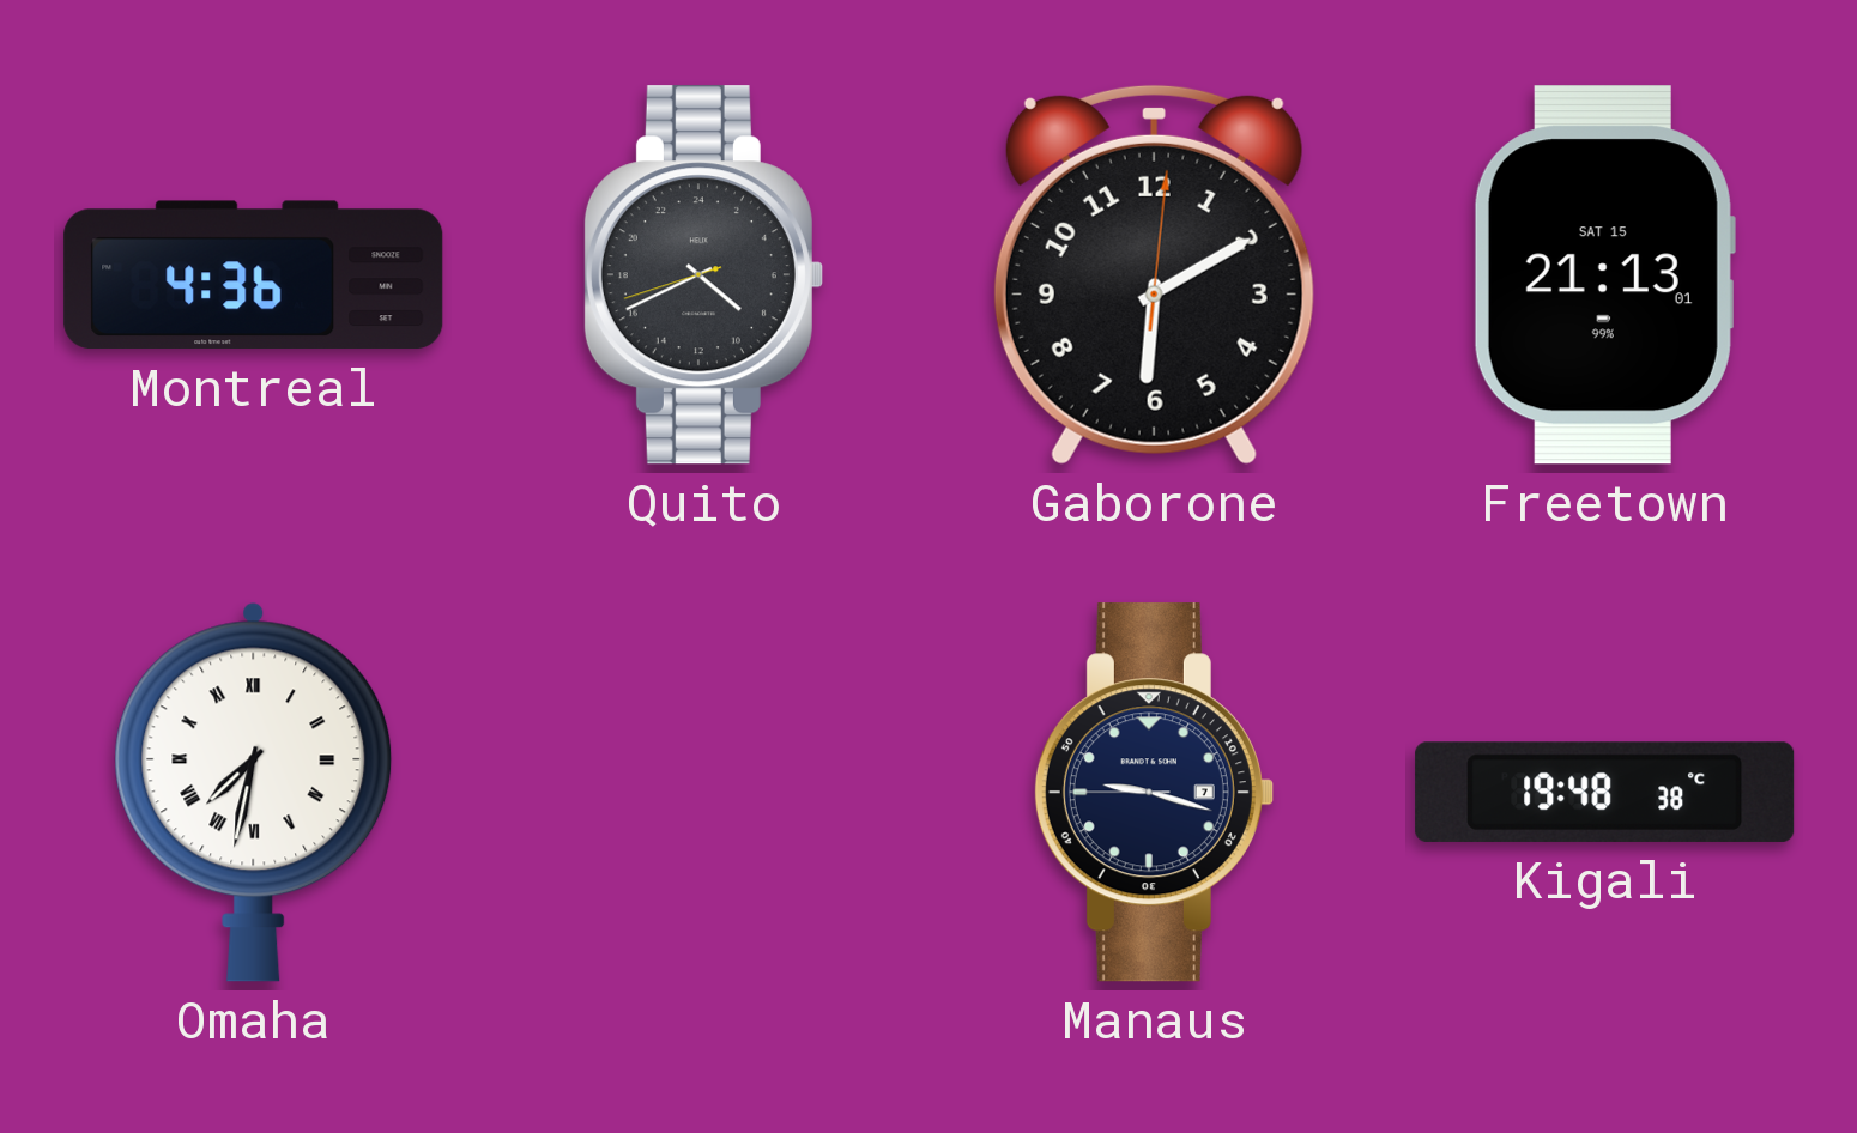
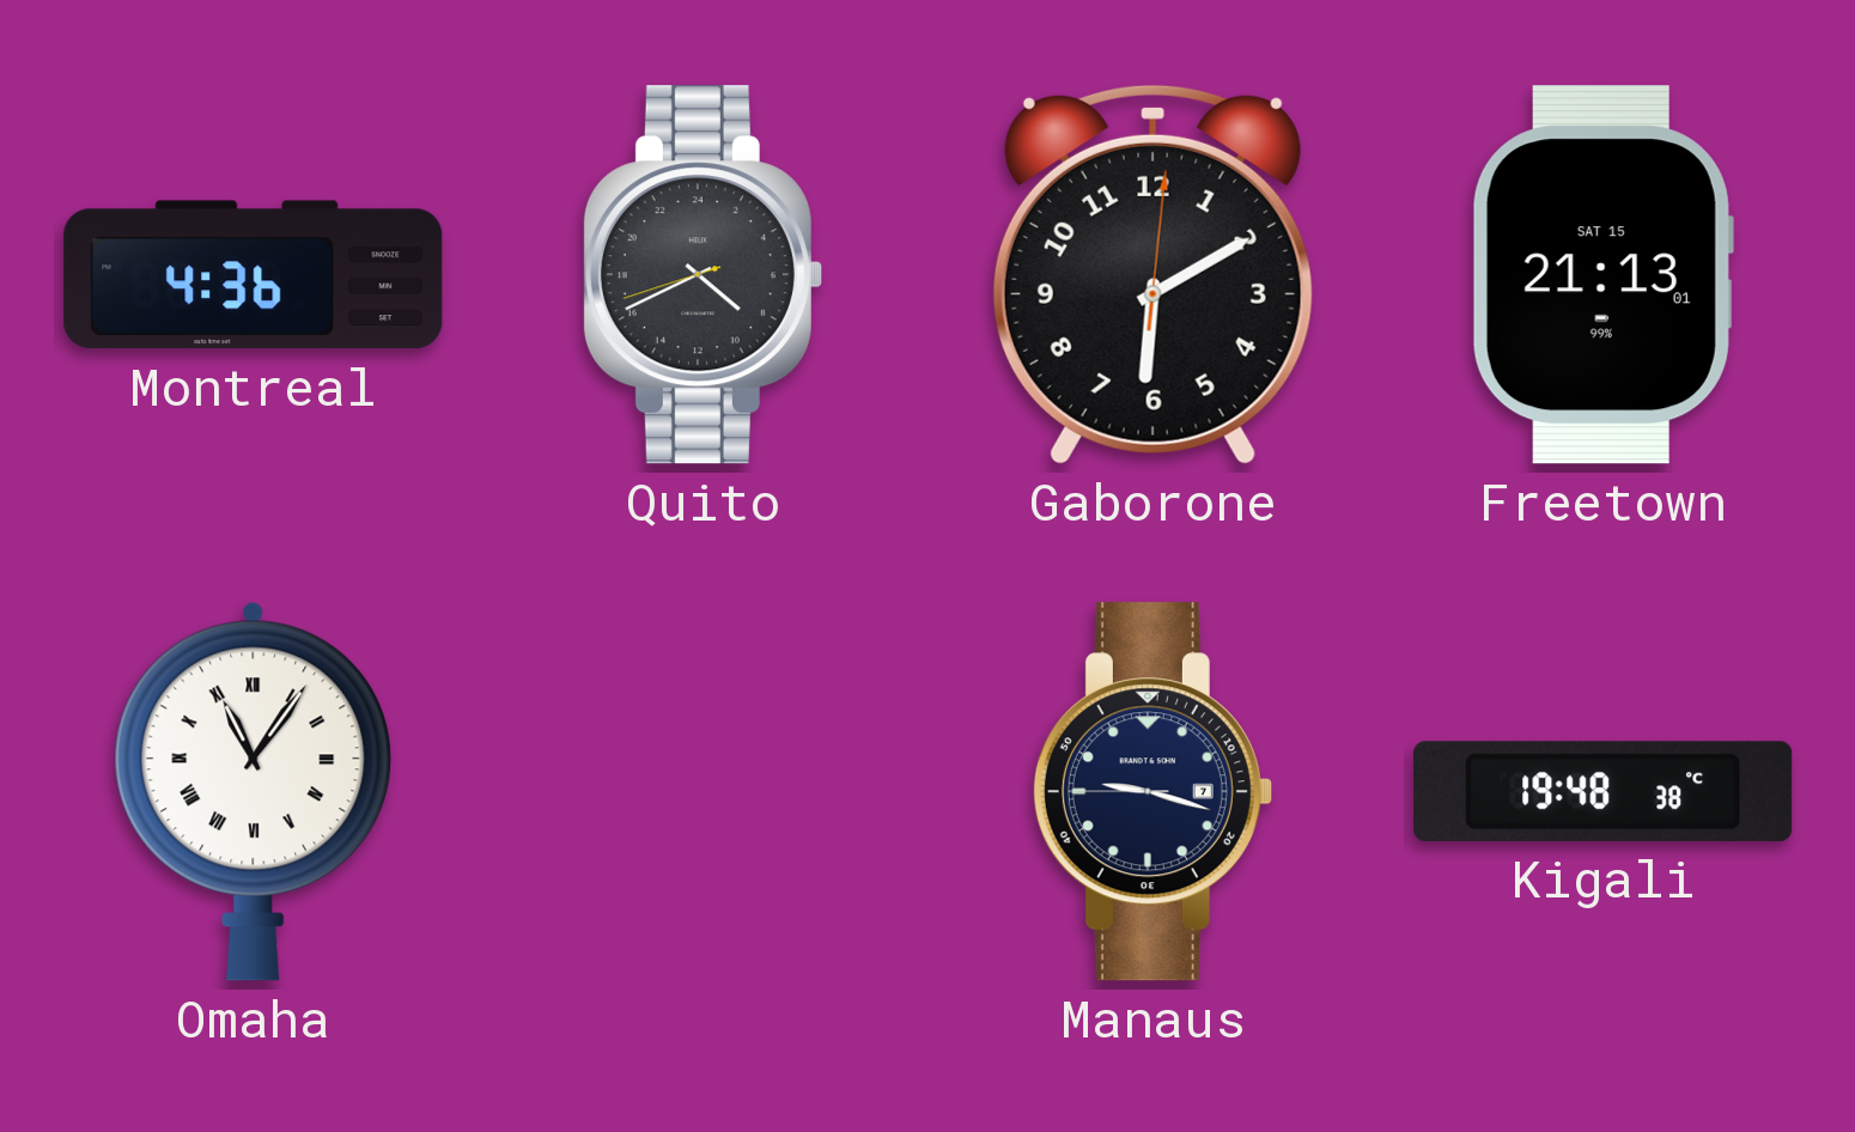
Omaha: 7:32 -> 11:06
